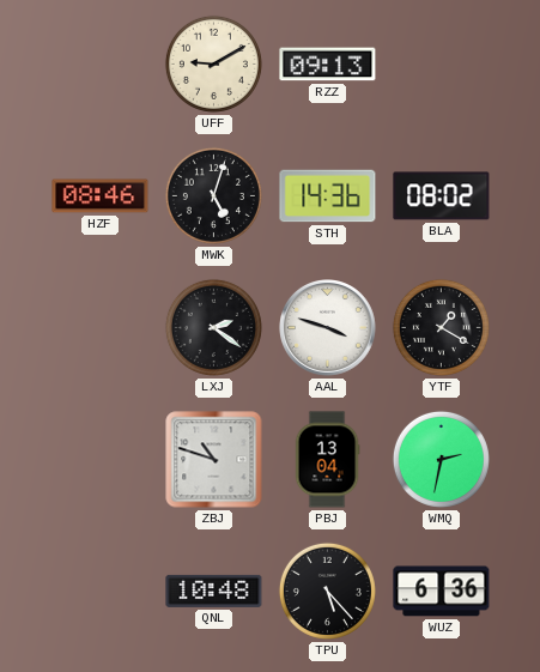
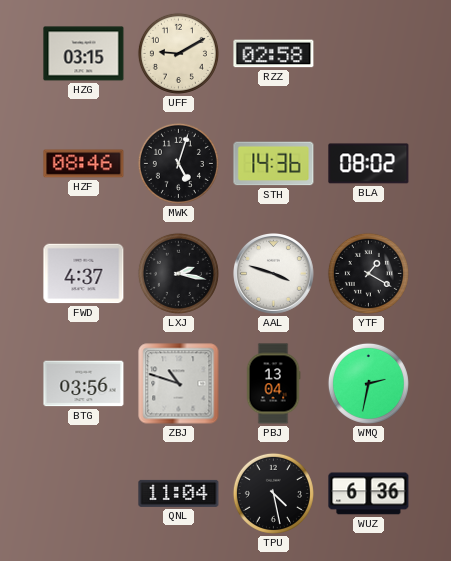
HZG: none -> 03:15
RZZ: 09:13 -> 02:58
FWD: none -> 4:37
LXJ: 2:21 -> 2:17
BTG: none -> 03:56
QNL: 10:48 -> 11:04
TPU: 5:23 -> 4:28
